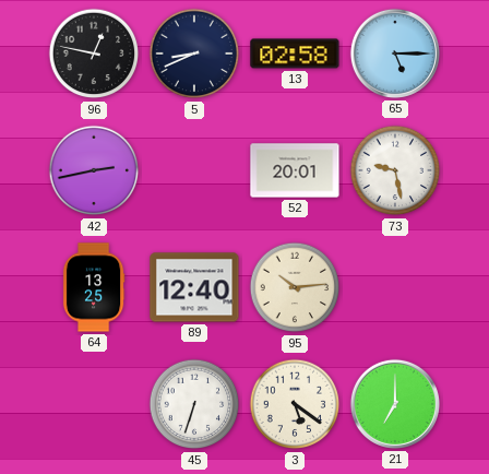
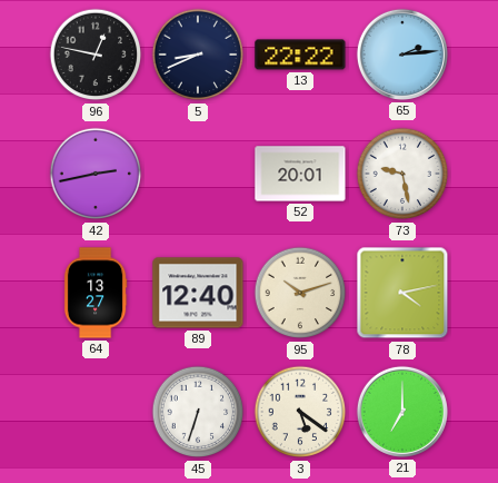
13: 02:58 -> 22:22
65: 5:15 -> 2:14
64: 13:25 -> 13:27
95: 10:14 -> 10:12
78: none -> 4:13
